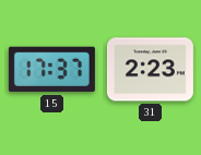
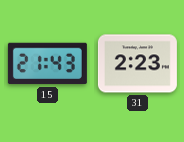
15: 17:37 -> 21:43
